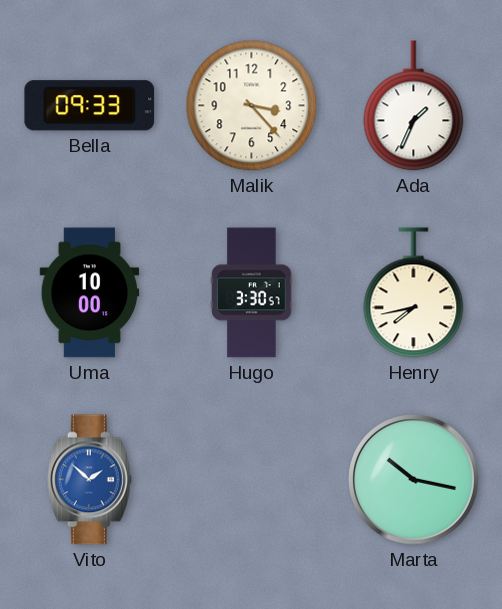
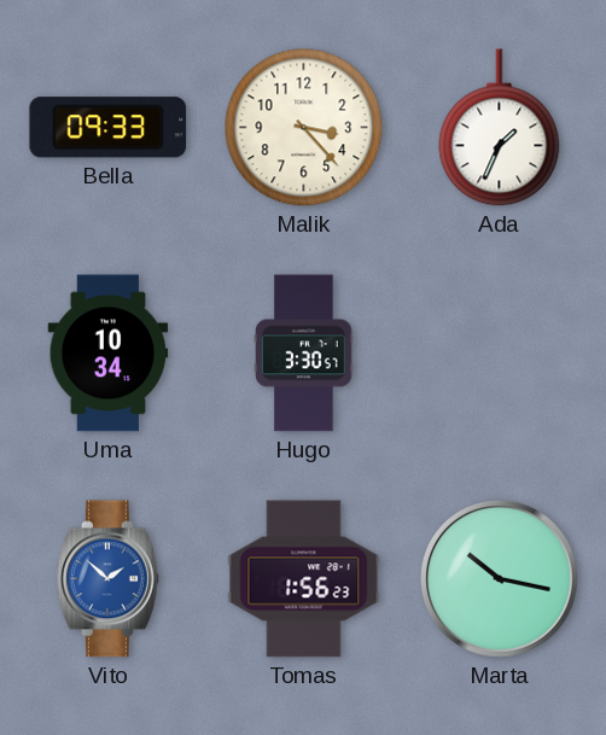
Uma: 10:00 -> 10:34
Henry: 7:43 -> none
Tomas: none -> 1:56
